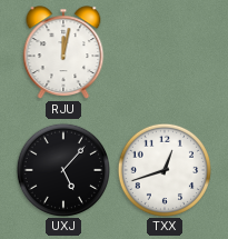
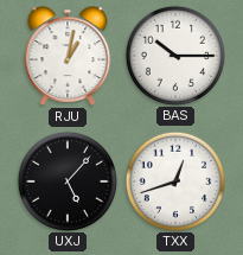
RJU: 12:02 -> 1:02
BAS: none -> 10:15
